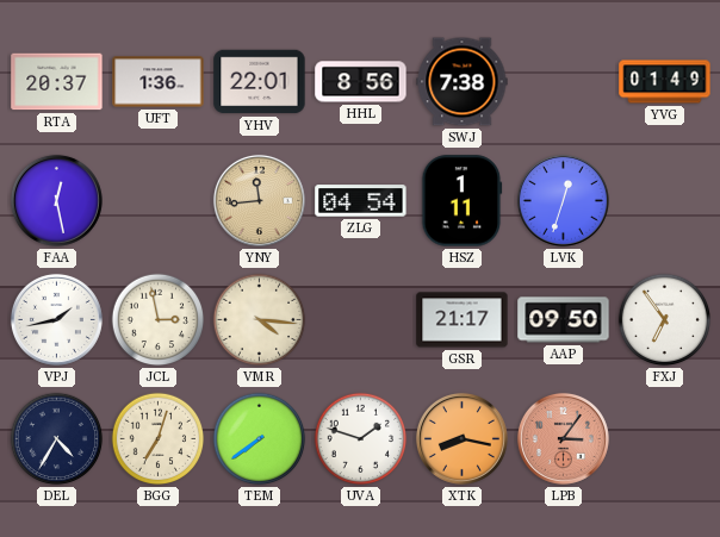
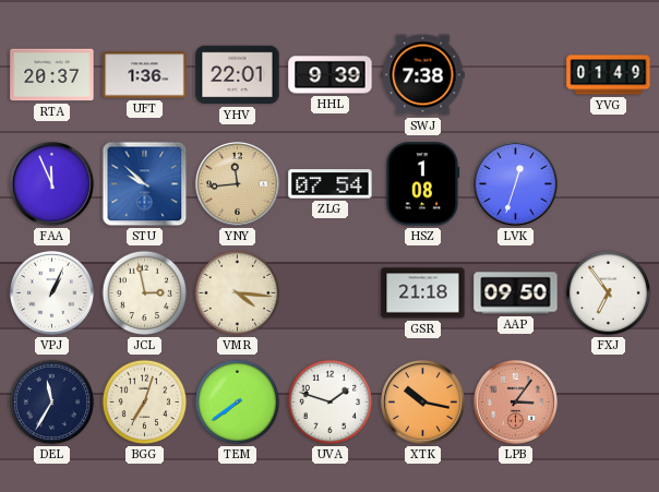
HHL: 8:56 -> 9:39
FAA: 12:28 -> 11:56
STU: none -> 9:52
ZLG: 04:54 -> 07:54
HSZ: 1:11 -> 1:08
VPJ: 1:43 -> 1:04
GSR: 21:17 -> 21:18
DEL: 4:35 -> 11:35
XTK: 8:17 -> 10:17
